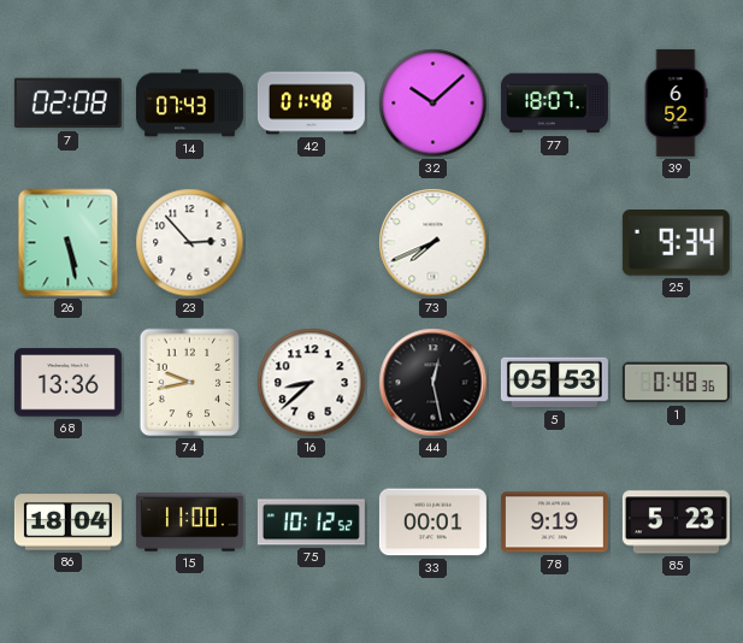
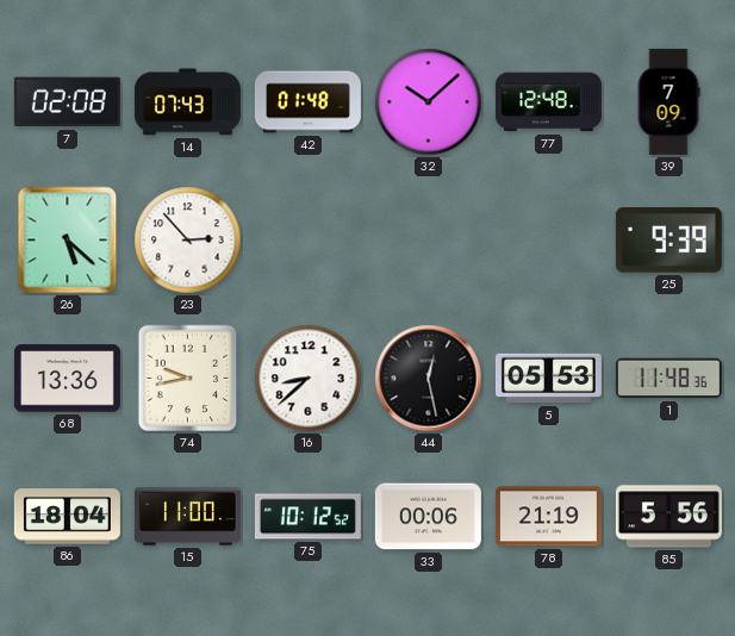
77: 18:07 -> 12:48
39: 6:52 -> 7:09
26: 5:28 -> 5:22
73: 7:41 -> none
25: 9:34 -> 9:39
1: 0:48 -> 11:48
33: 00:01 -> 00:06
78: 9:19 -> 21:19
85: 5:23 -> 5:56
